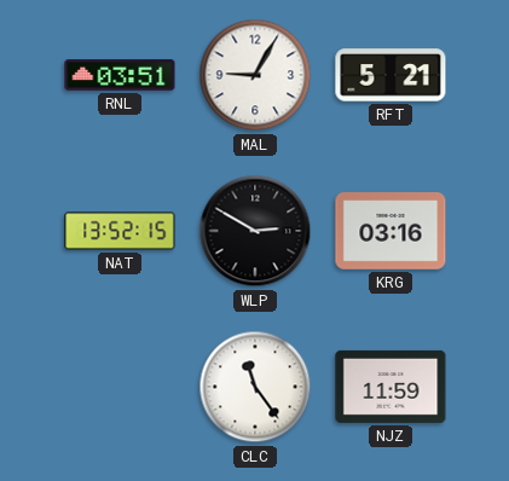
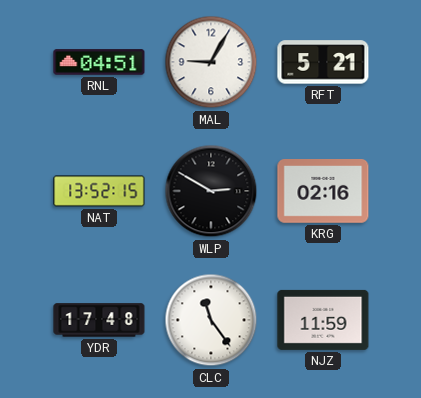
RNL: 03:51 -> 04:51
KRG: 03:16 -> 02:16
YDR: none -> 17:48
